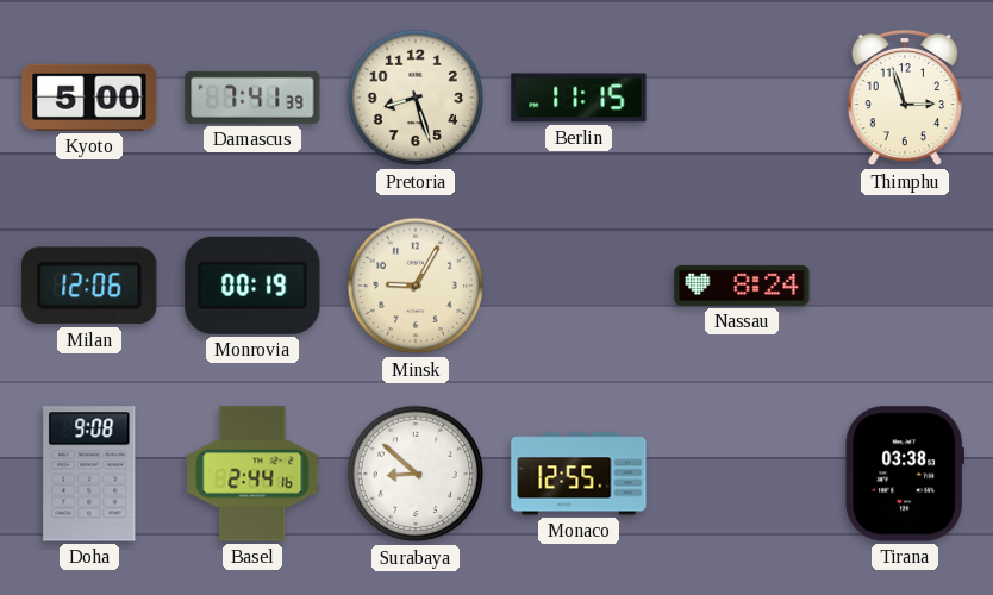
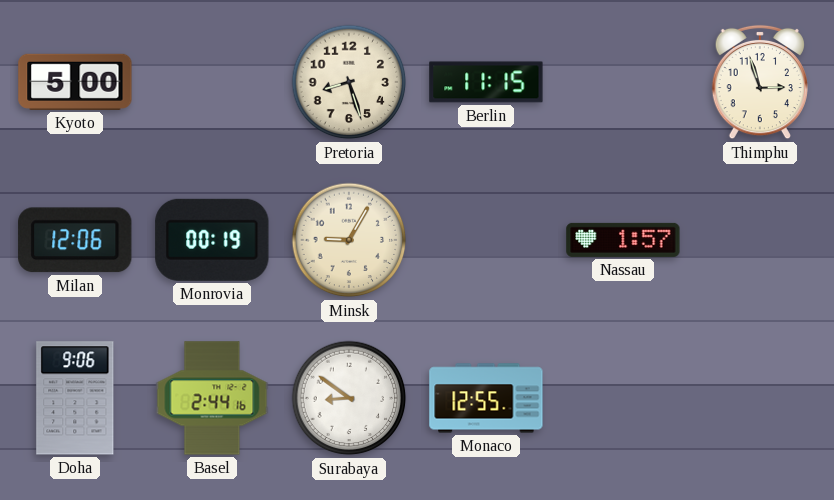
Damascus: 7:41 -> none
Nassau: 8:24 -> 1:57
Doha: 9:08 -> 9:06
Surabaya: 8:52 -> 8:51
Tirana: 03:38 -> none
